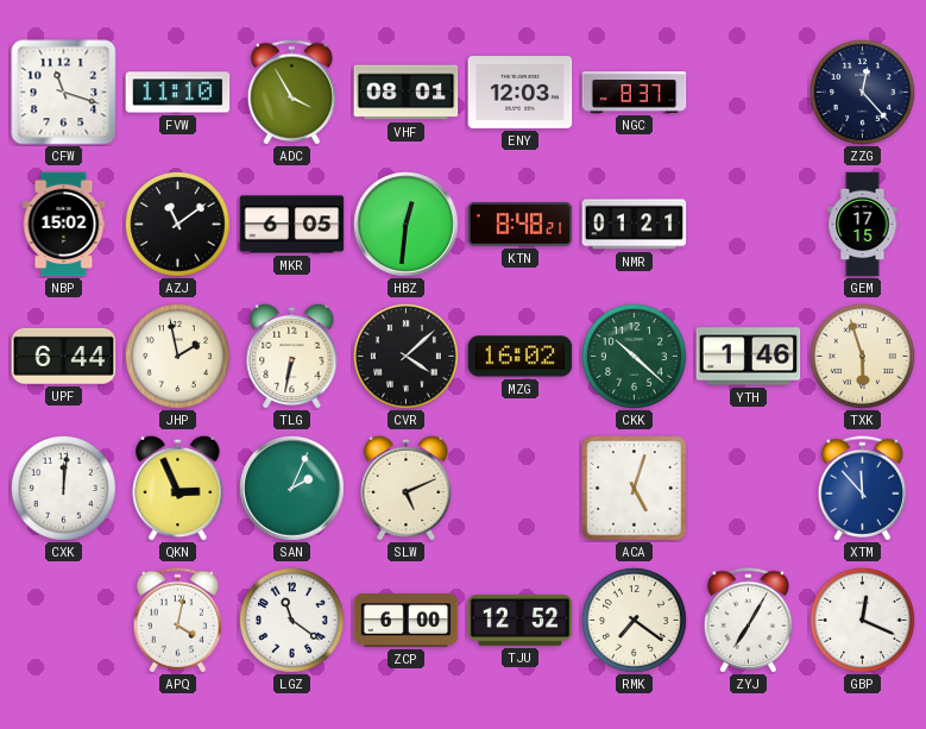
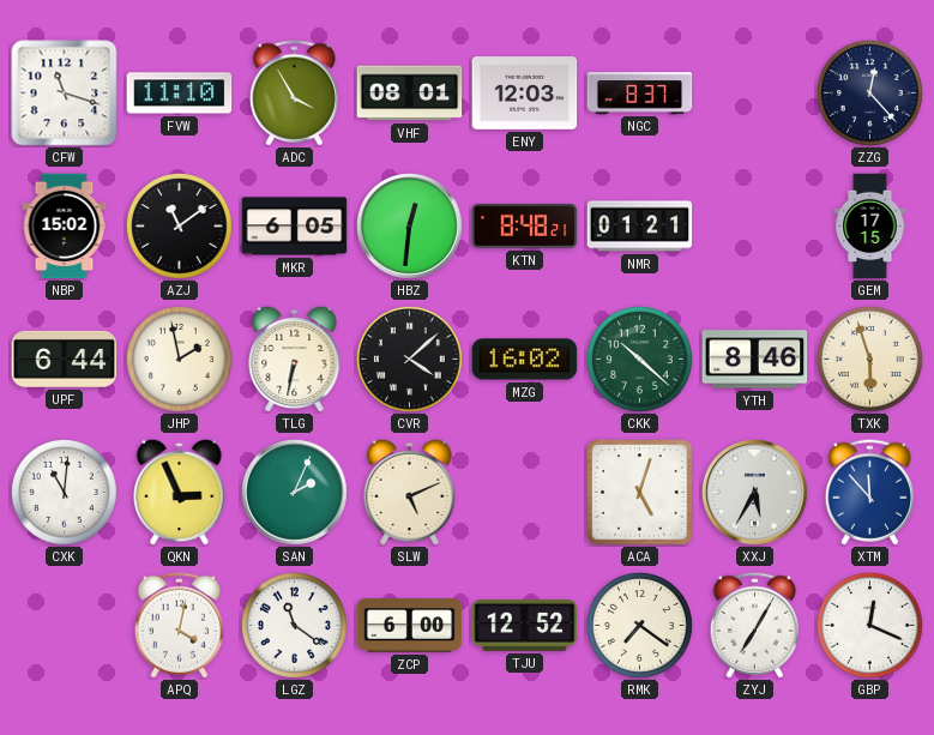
YTH: 1:46 -> 8:46
CXK: 12:01 -> 11:01
XXJ: none -> 5:35
